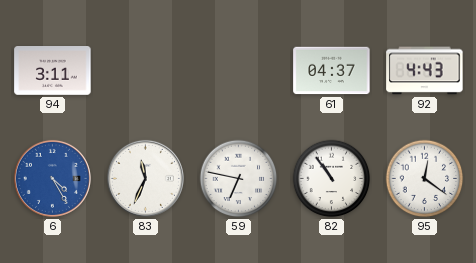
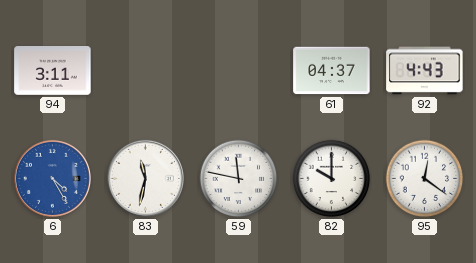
83: 11:34 -> 11:32
59: 6:47 -> 11:47
82: 10:54 -> 10:00
